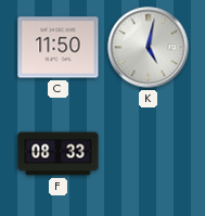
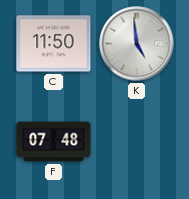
K: 5:02 -> 4:59
F: 08:33 -> 07:48
